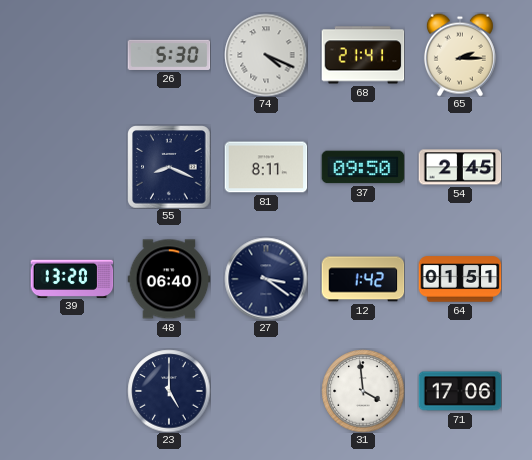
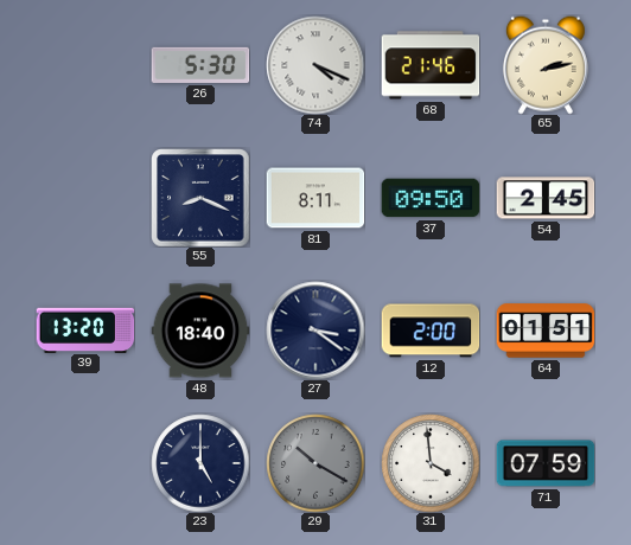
68: 21:41 -> 21:46
65: 2:15 -> 2:13
48: 06:40 -> 18:40
12: 1:42 -> 2:00
29: none -> 10:20
71: 17:06 -> 07:59
